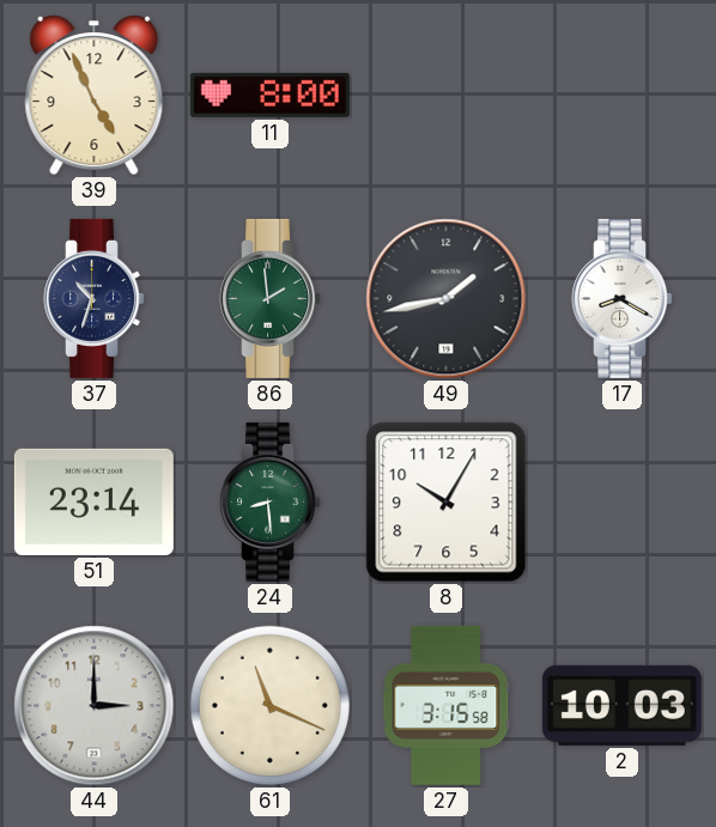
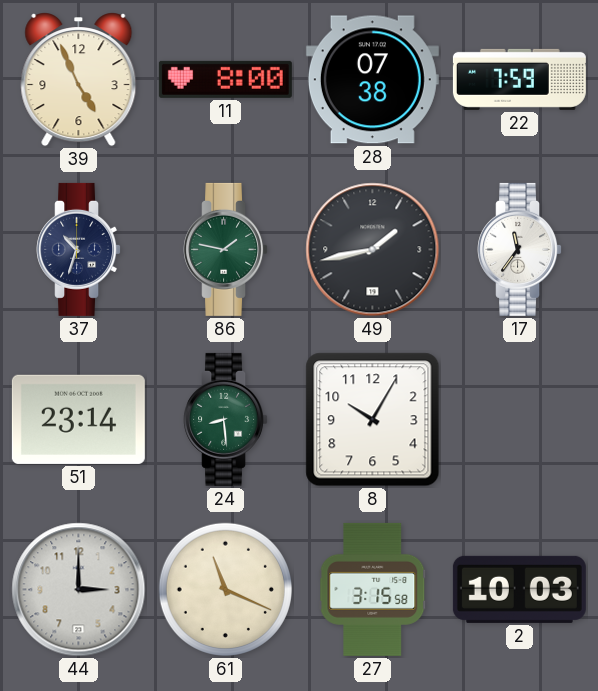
28: none -> 07:38
22: none -> 7:59
86: 1:59 -> 1:47
17: 8:20 -> 11:36
